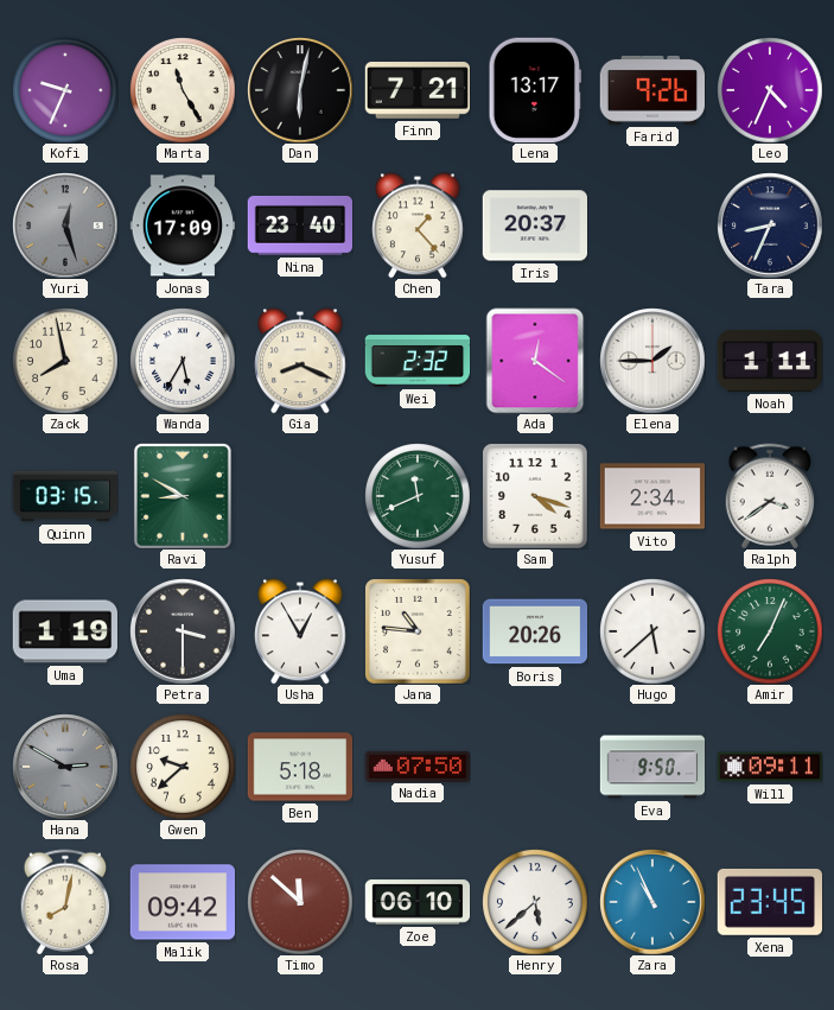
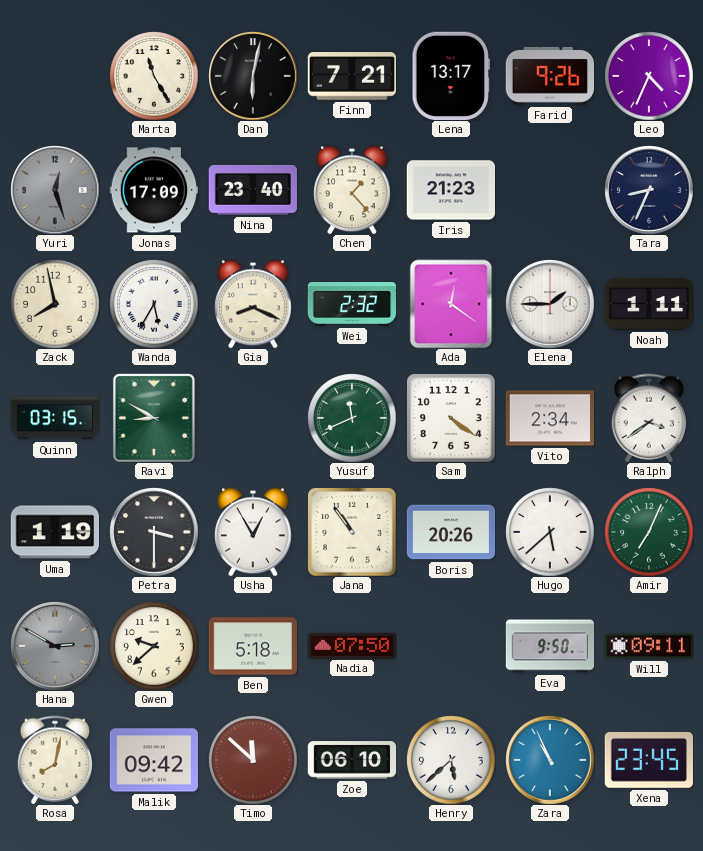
Kofi: 9:34 -> none
Iris: 20:37 -> 21:23
Sam: 4:18 -> 4:21
Jana: 10:46 -> 10:54
